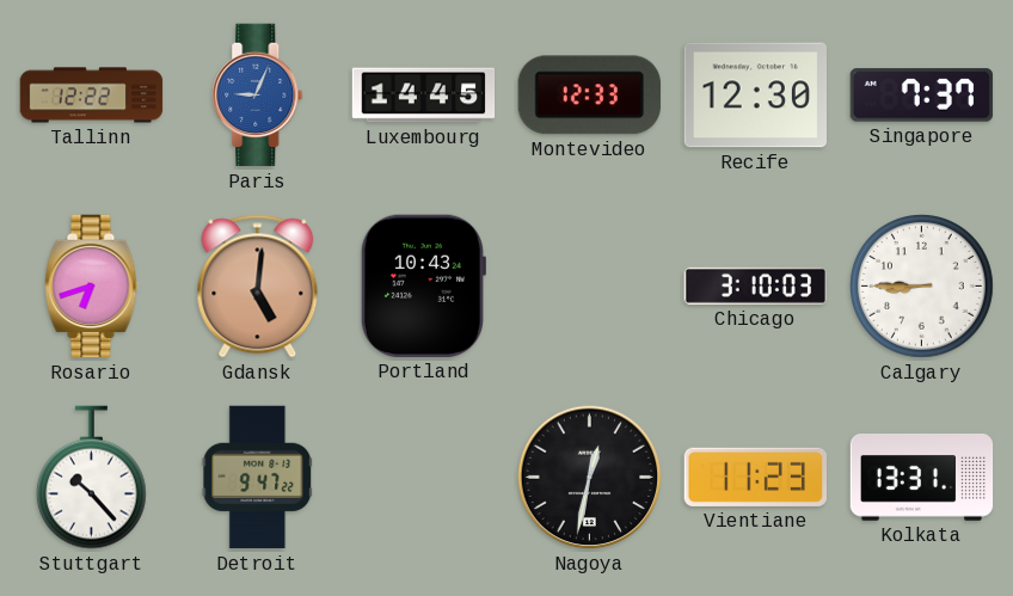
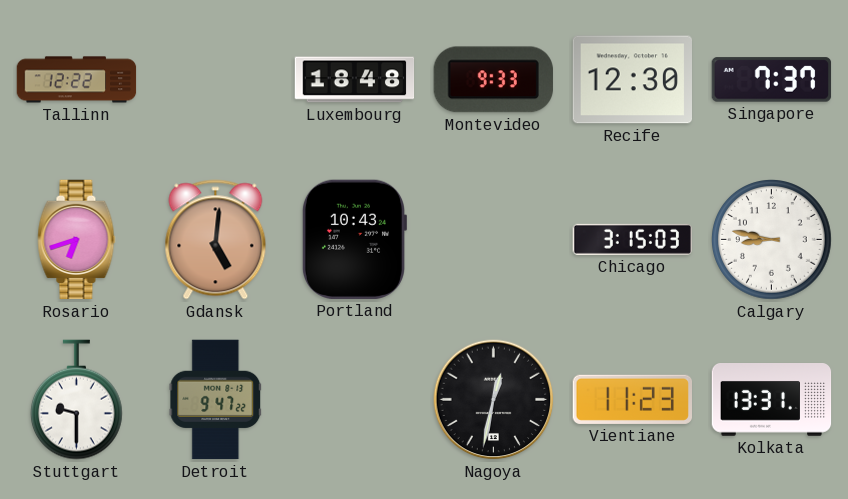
Paris: 9:04 -> none
Luxembourg: 14:45 -> 18:48
Montevideo: 12:33 -> 9:33
Chicago: 3:10 -> 3:15
Calgary: 8:45 -> 8:47
Stuttgart: 10:23 -> 9:30
